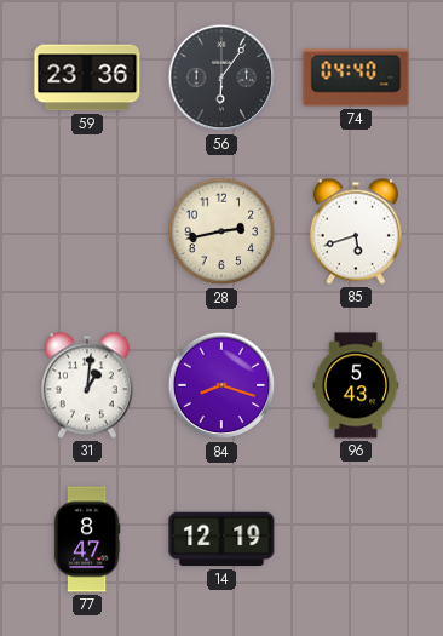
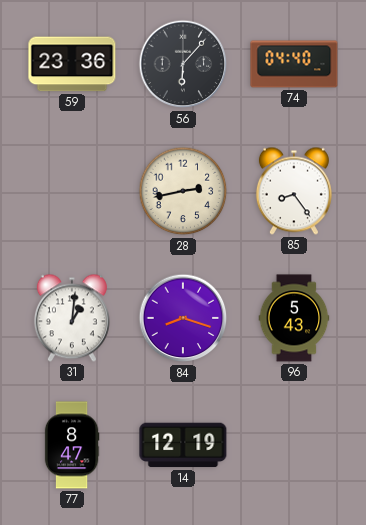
56: 6:06 -> 6:07
85: 5:42 -> 8:24
